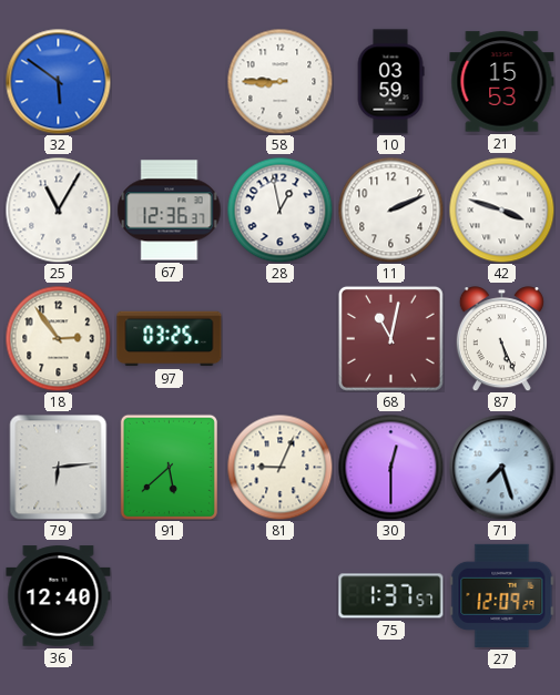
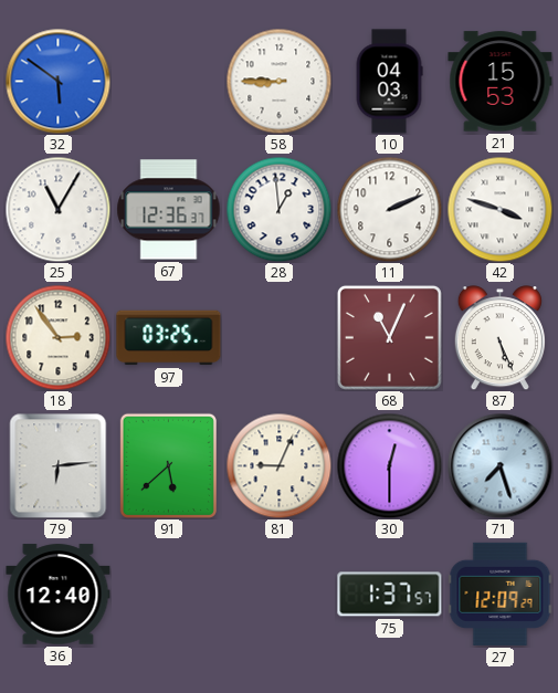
10: 03:59 -> 04:03
28: 12:58 -> 12:59
68: 11:02 -> 11:04
